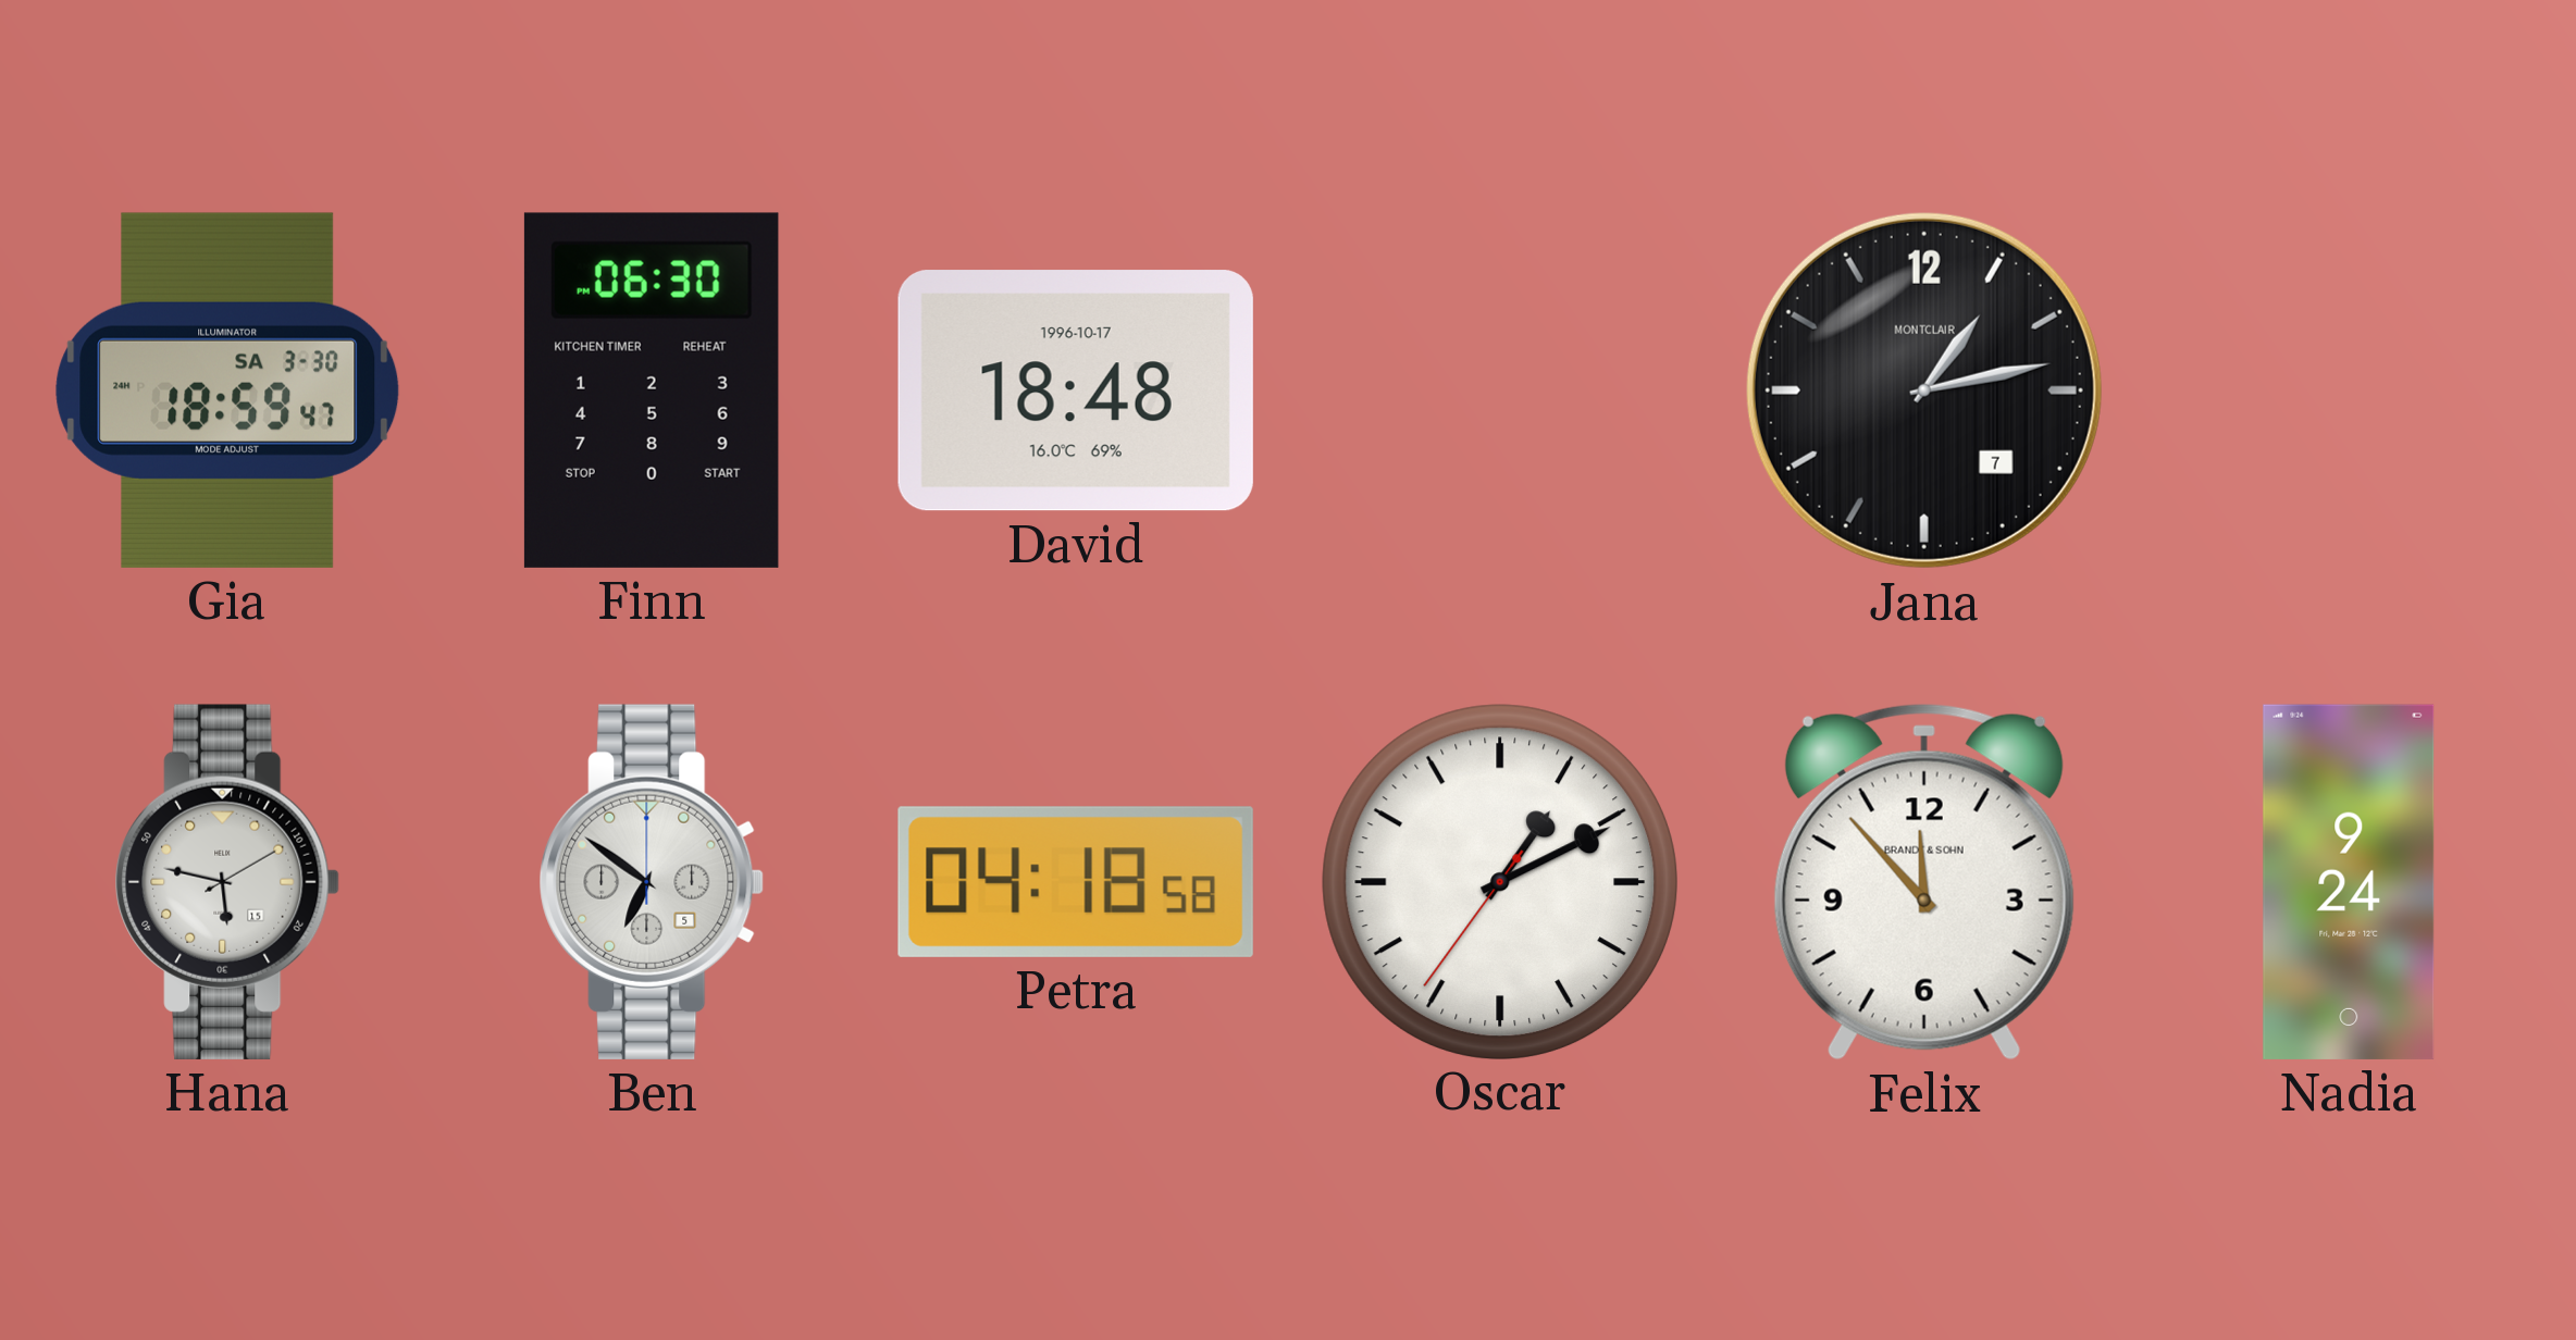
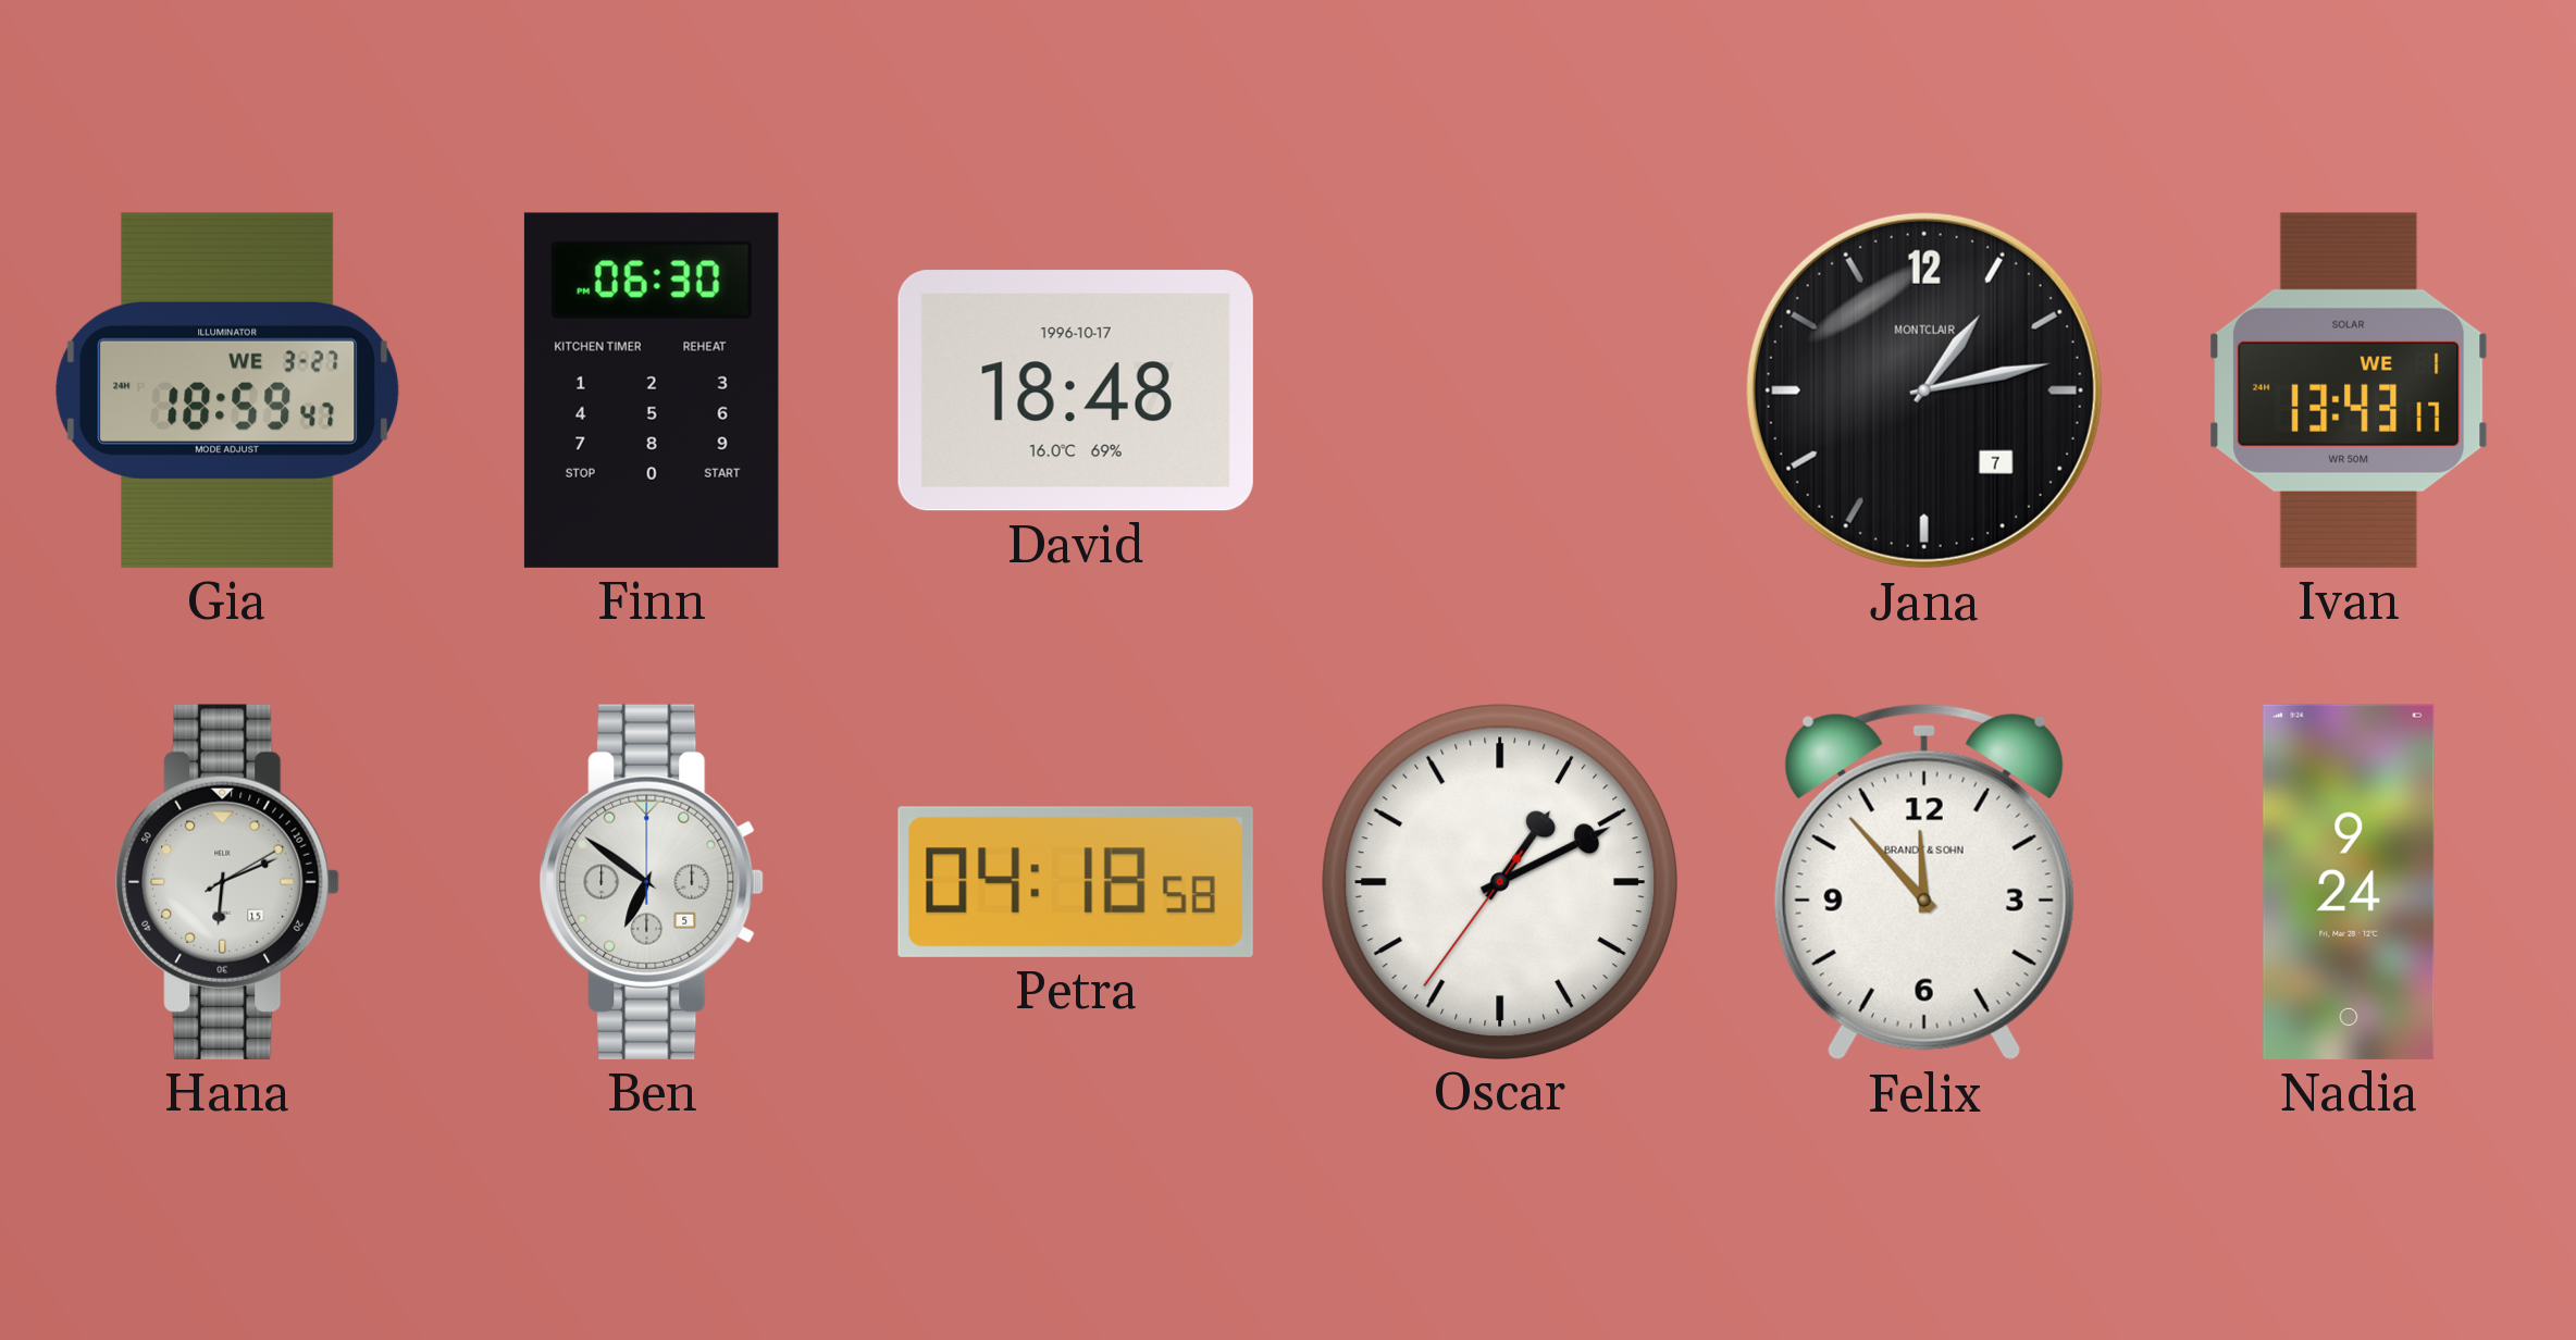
Gia date: SA 3-30 -> WE 3-27
Ivan: none -> 13:43
Hana: 5:47 -> 6:11
